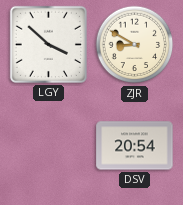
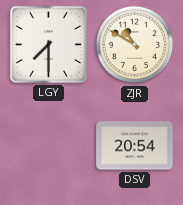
LGY: 3:52 -> 7:30
ZJR: 8:50 -> 10:50
